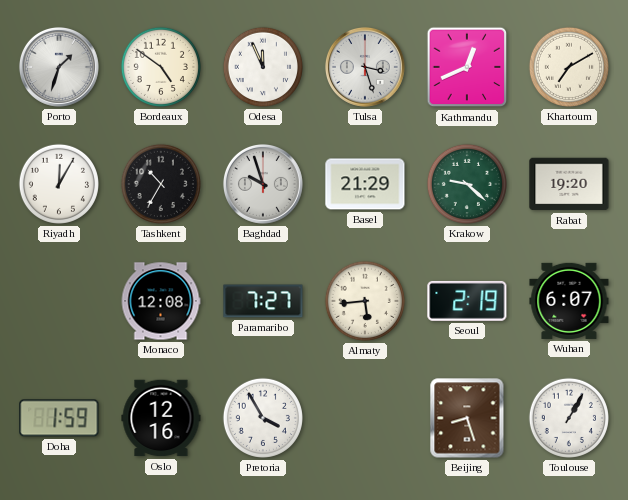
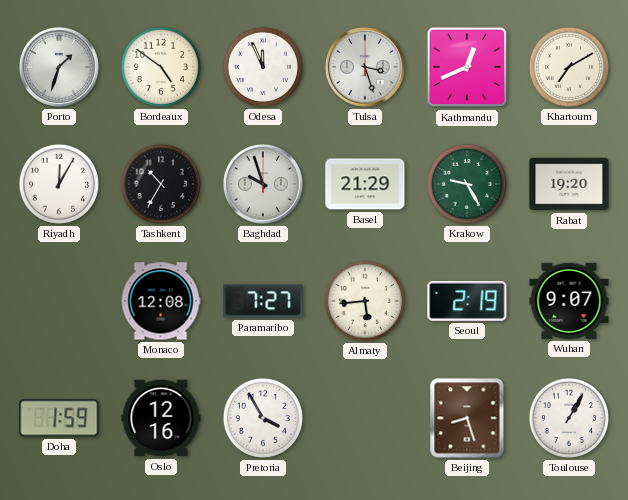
Krakow: 9:22 -> 9:25
Wuhan: 6:07 -> 9:07
